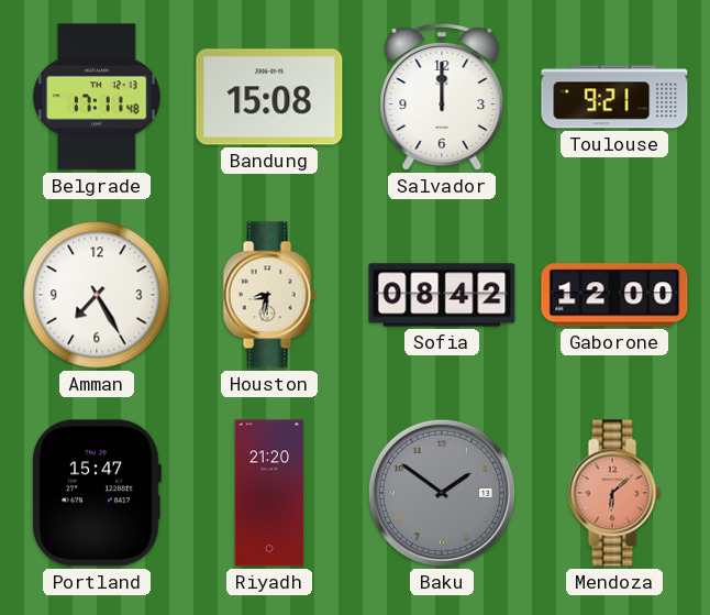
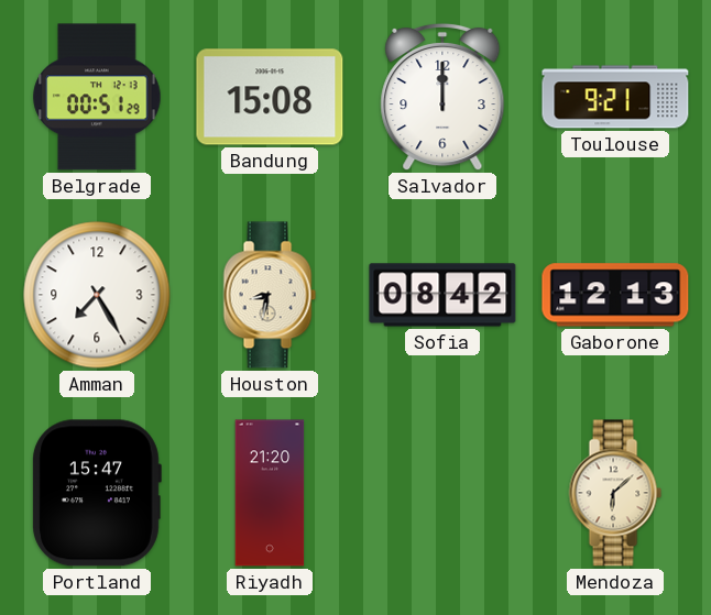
Belgrade: 17:11 -> 00:51
Gaborone: 12:00 -> 12:13
Baku: 1:51 -> none
Mendoza dial: salmon -> cream
